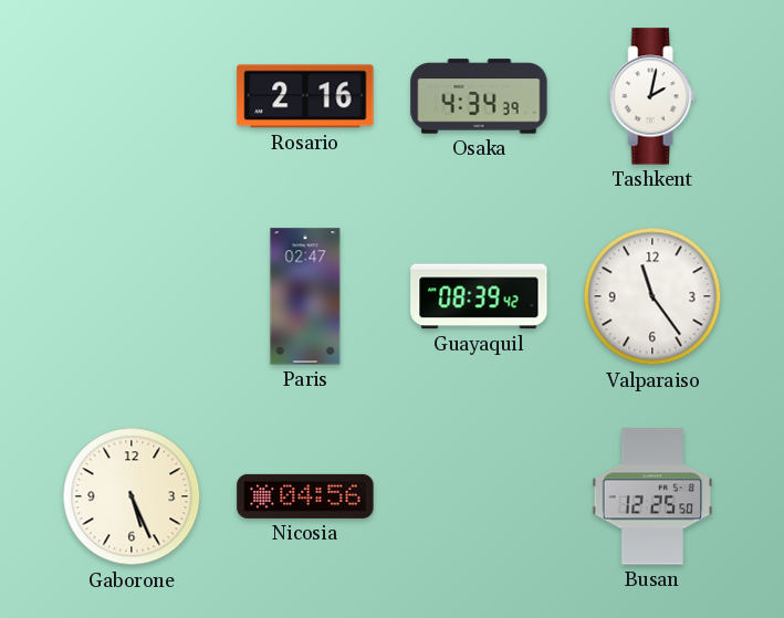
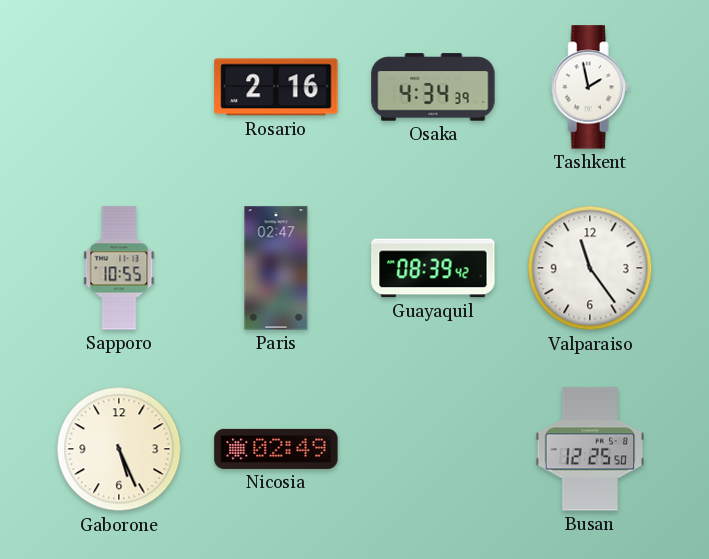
Tashkent: 2:02 -> 1:58
Sapporo: none -> 10:55
Nicosia: 04:56 -> 02:49
